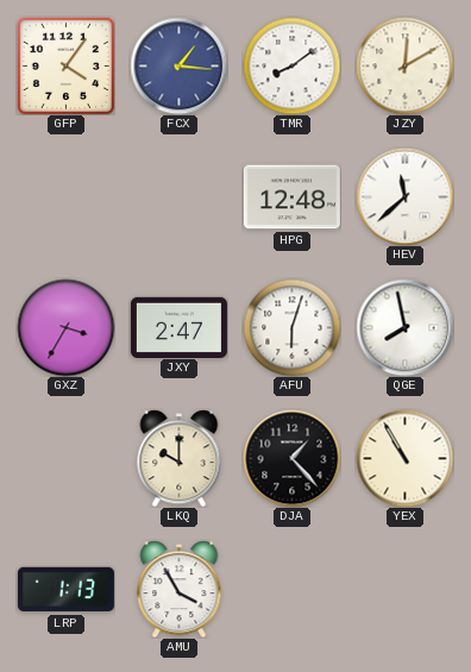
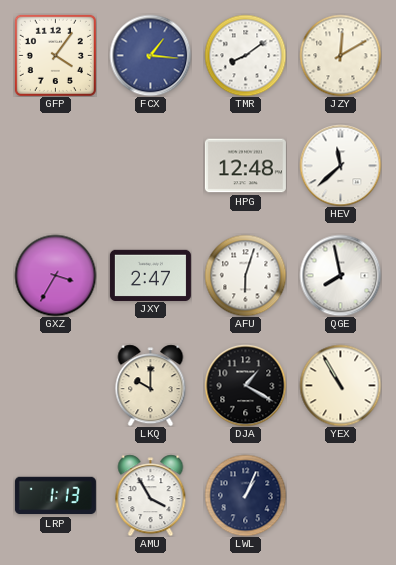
DJA: 1:23 -> 1:20
LWL: none -> 1:04
